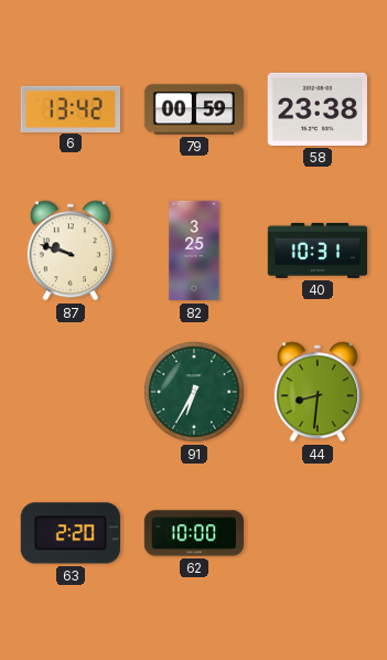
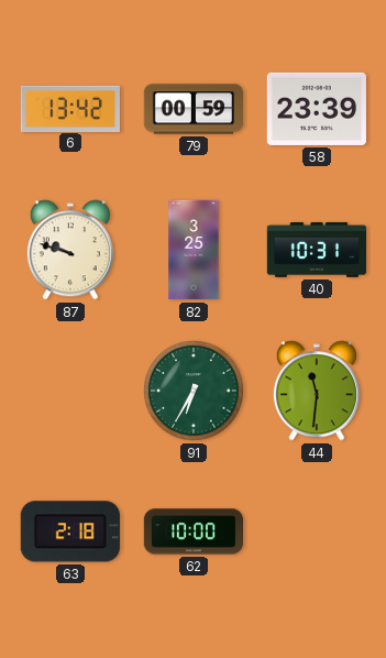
58: 23:38 -> 23:39
44: 8:31 -> 11:31
63: 2:20 -> 2:18
